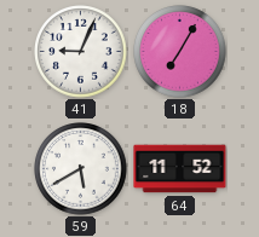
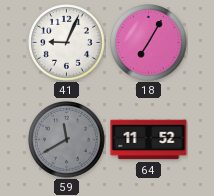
59: 5:40 -> 11:40
59 dial: white -> grey
